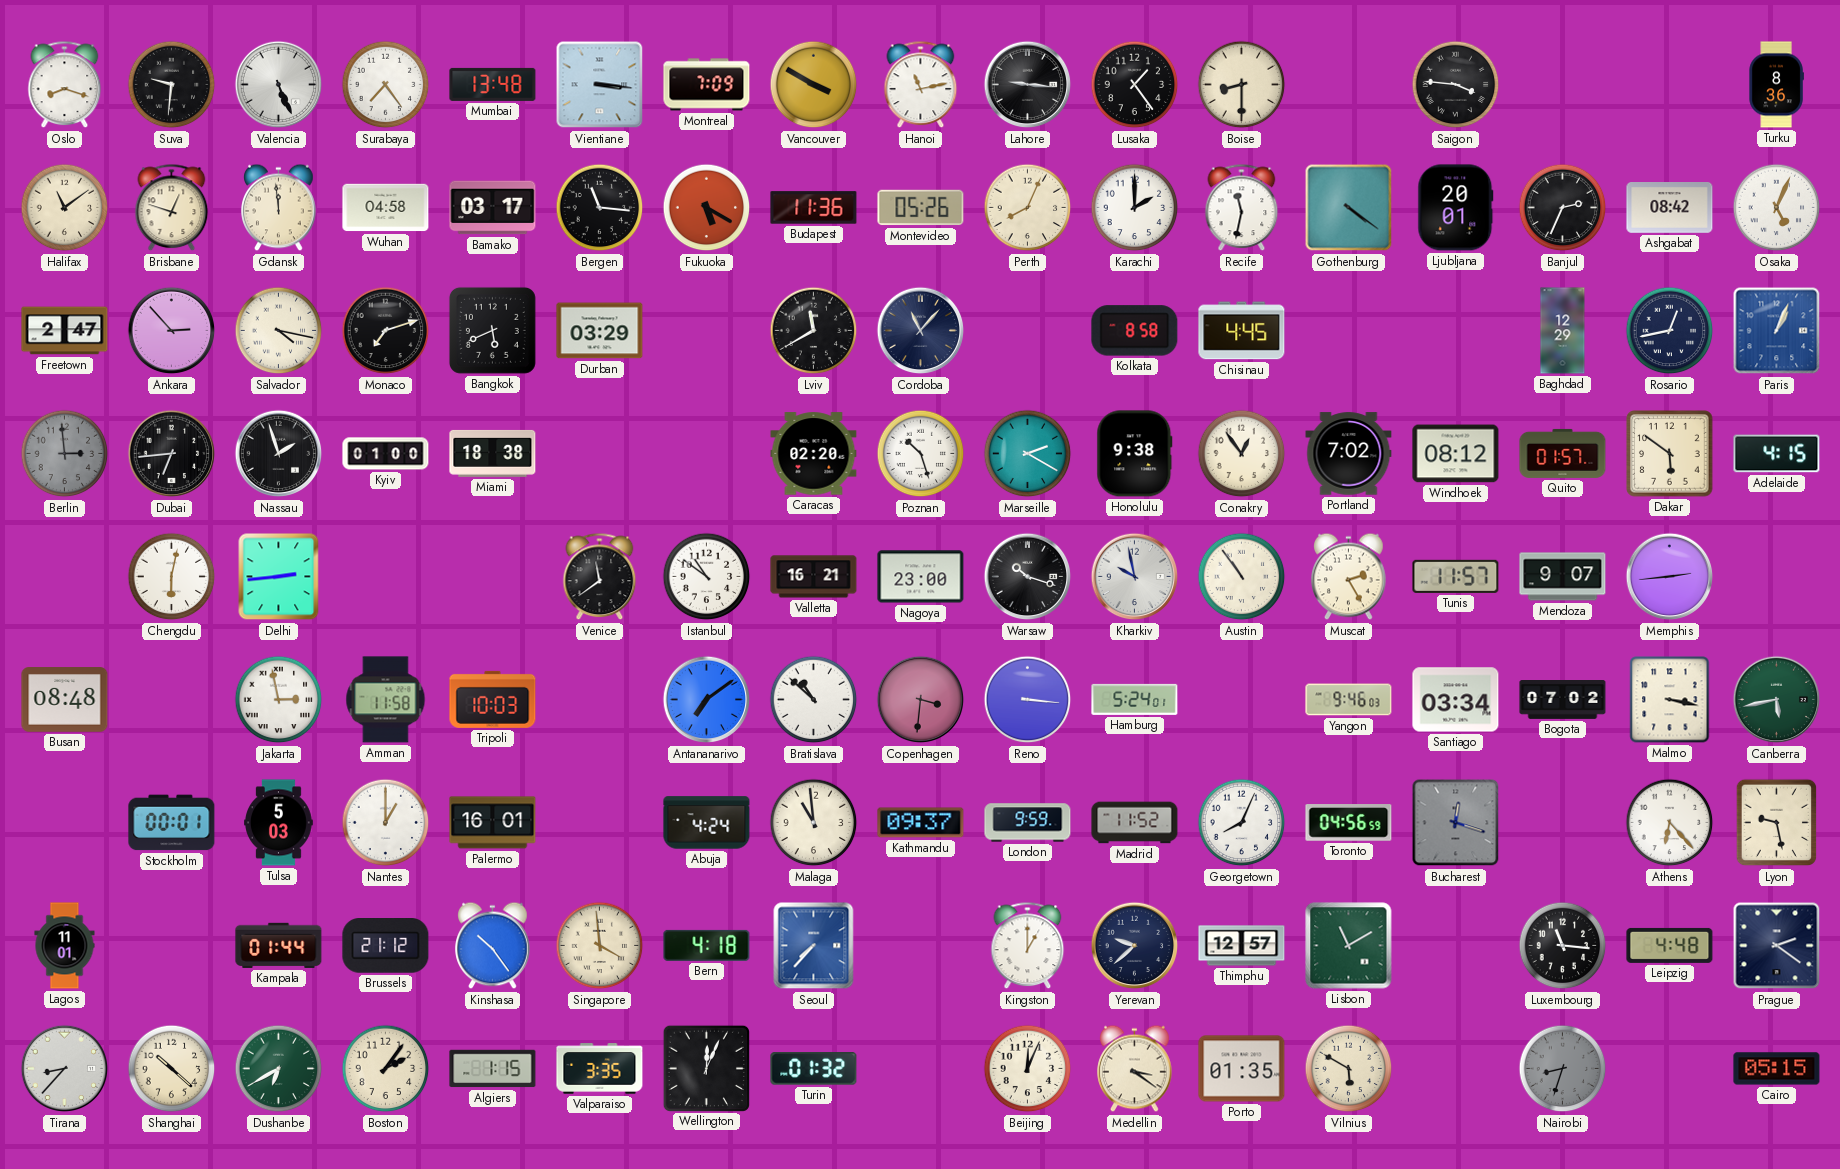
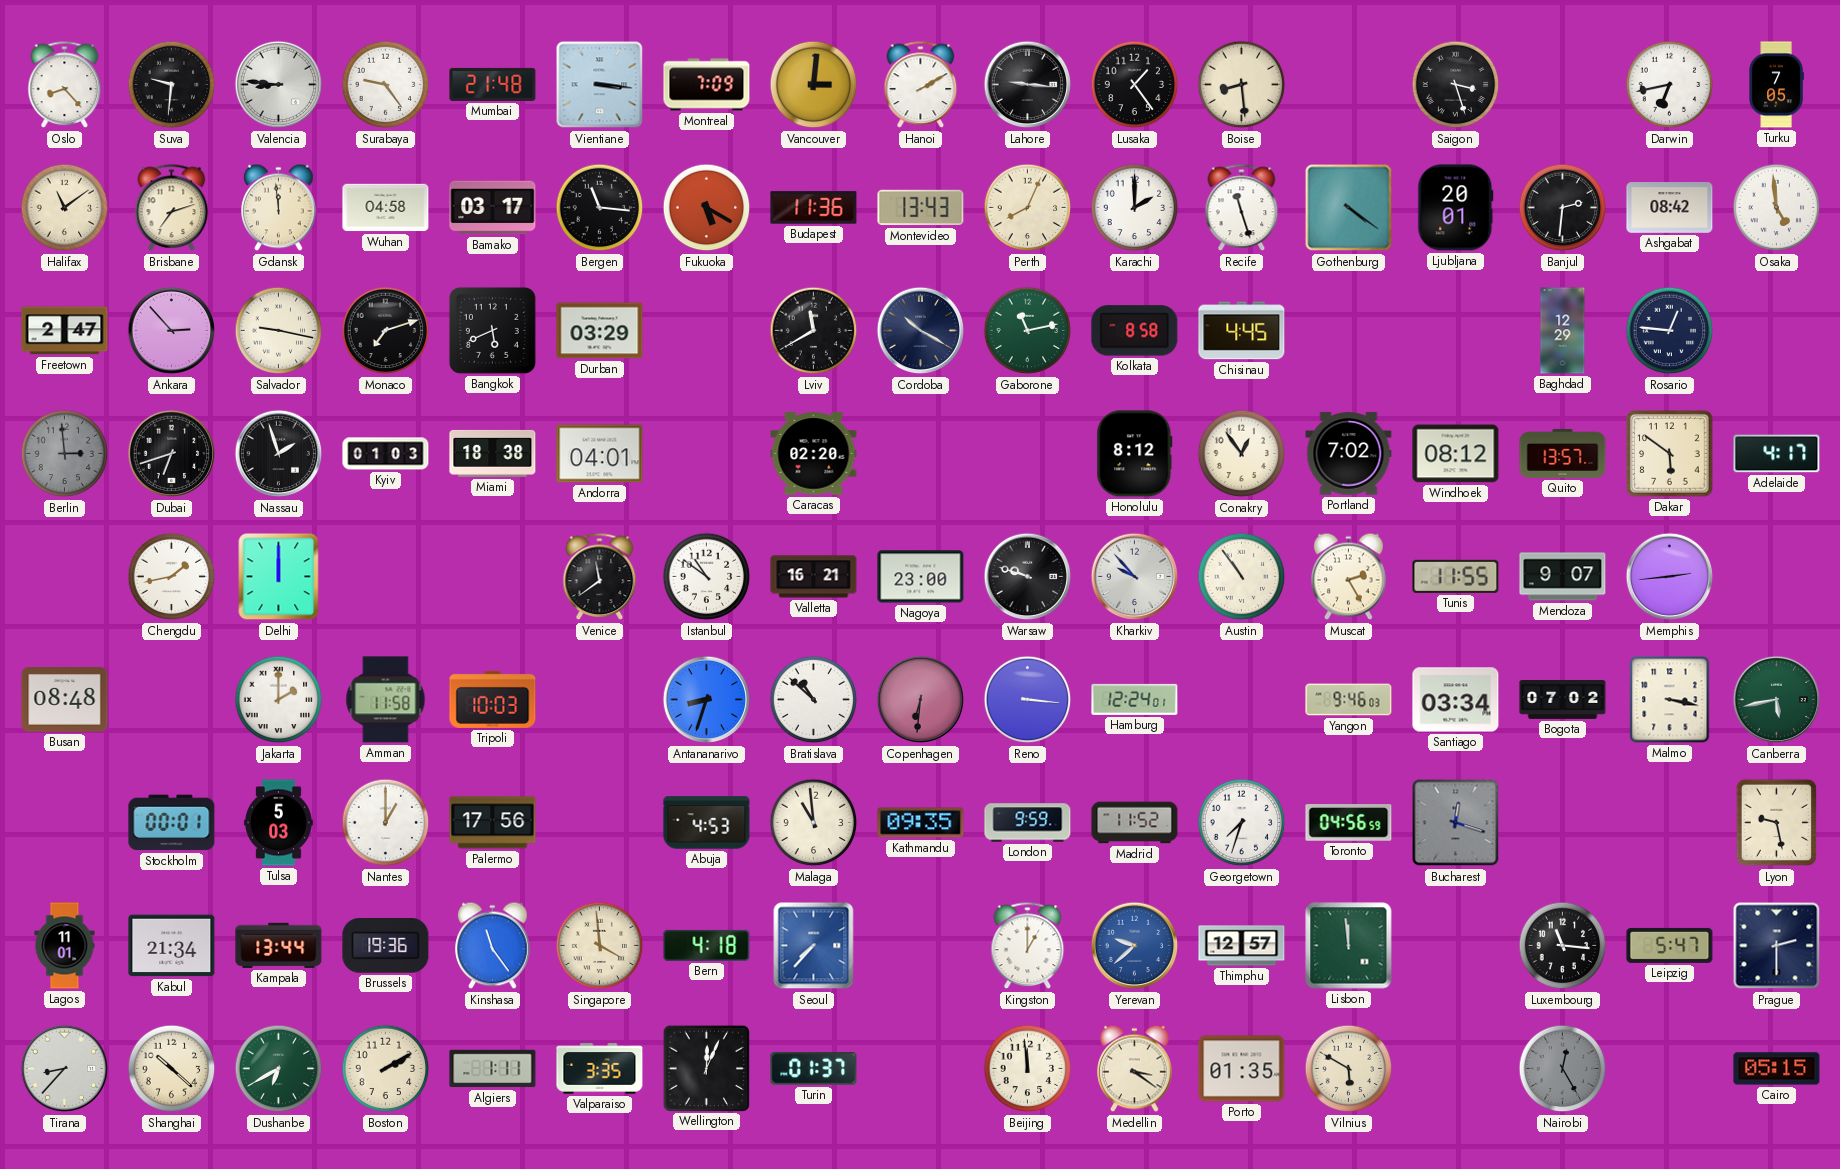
Oslo: 8:18 -> 8:23
Valencia: 5:26 -> 8:46
Surabaya: 7:24 -> 9:24
Mumbai: 13:48 -> 21:48
Vancouver: 3:50 -> 3:01
Hanoi: 11:13 -> 2:10
Boise: 8:30 -> 8:29
Saigon: 3:46 -> 3:27
Darwin: none -> 6:43
Turku: 8:36 -> 7:05
Brisbane: 12:48 -> 7:12
Montevideo: 05:26 -> 13:43
Recife: 11:32 -> 11:27
Banjul: 2:34 -> 2:31
Osaka: 5:04 -> 4:59
Salvador: 4:17 -> 9:17
Cordoba: 11:07 -> 10:20
Gaborone: none -> 11:13
Rosario: 12:43 -> 12:46
Paris: 1:04 -> none
Dubai: 6:44 -> 6:42
Kyiv: 01:00 -> 01:03
Andorra: none -> 04:01
Poznan: 10:27 -> none
Marseille: 2:20 -> none
Honolulu: 9:38 -> 8:12
Quito: 01:57 -> 13:57
Adelaide: 4:15 -> 4:17
Chengdu: 6:02 -> 1:43
Delhi: 2:44 -> 12:00
Warsaw: 10:18 -> 9:48
Kharkiv: 9:58 -> 9:53
Tunis: 11:57 -> 11:55
Jakarta: 2:58 -> 2:00
Antananarivo: 7:09 -> 8:33
Copenhagen: 3:31 -> 6:31
Hamburg: 5:24 -> 12:24
Palermo: 16:01 -> 17:56
Abuja: 4:24 -> 4:53
Kathmandu: 09:37 -> 09:35
Georgetown: 8:04 -> 7:33
Athens: 6:23 -> none
Kabul: none -> 21:34
Kampala: 01:44 -> 13:44
Brussels: 21:12 -> 19:36
Kinshasa: 10:24 -> 11:24
Yerevan dial: navy -> blue
Lisbon: 11:10 -> 11:59
Leipzig: 4:48 -> 5:47
Prague: 2:21 -> 2:30
Boston: 2:06 -> 2:10
Algiers: 1:15 -> 1:11
Turin: 01:32 -> 01:37
Beijing: 12:04 -> 11:59
Nairobi: 8:33 -> 12:25
